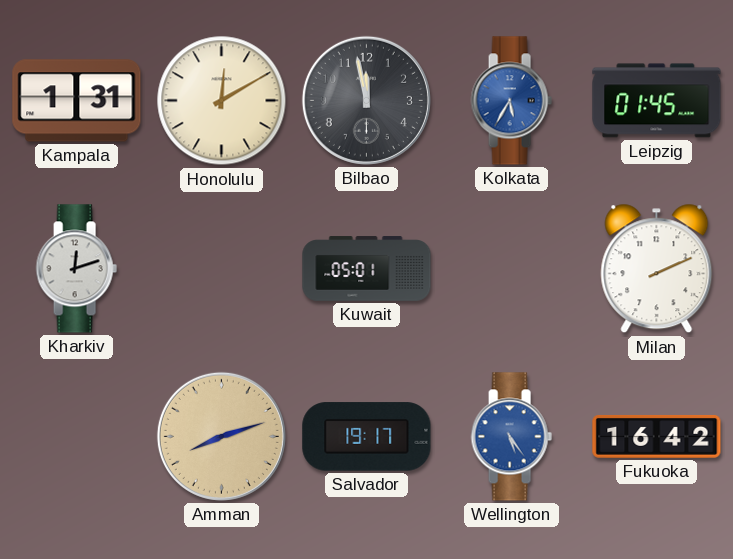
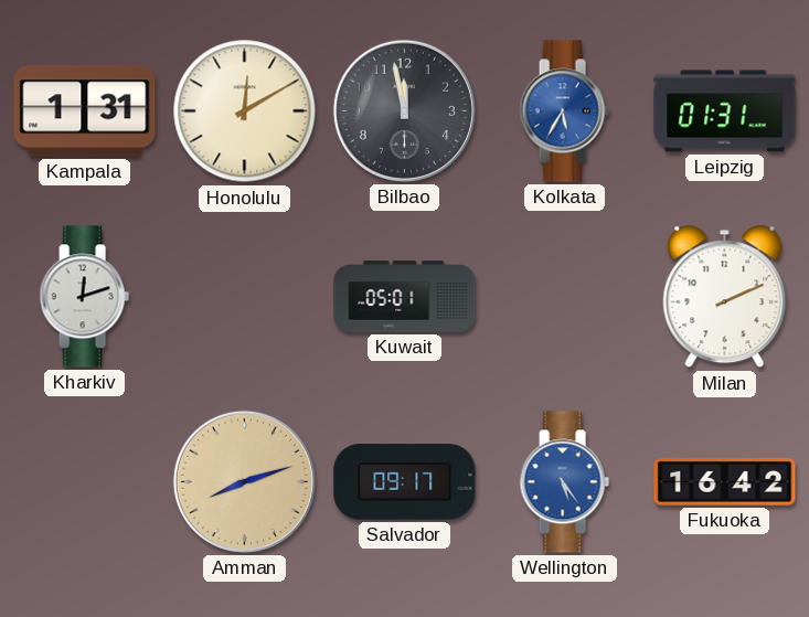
Leipzig: 01:45 -> 01:31
Salvador: 19:17 -> 09:17
